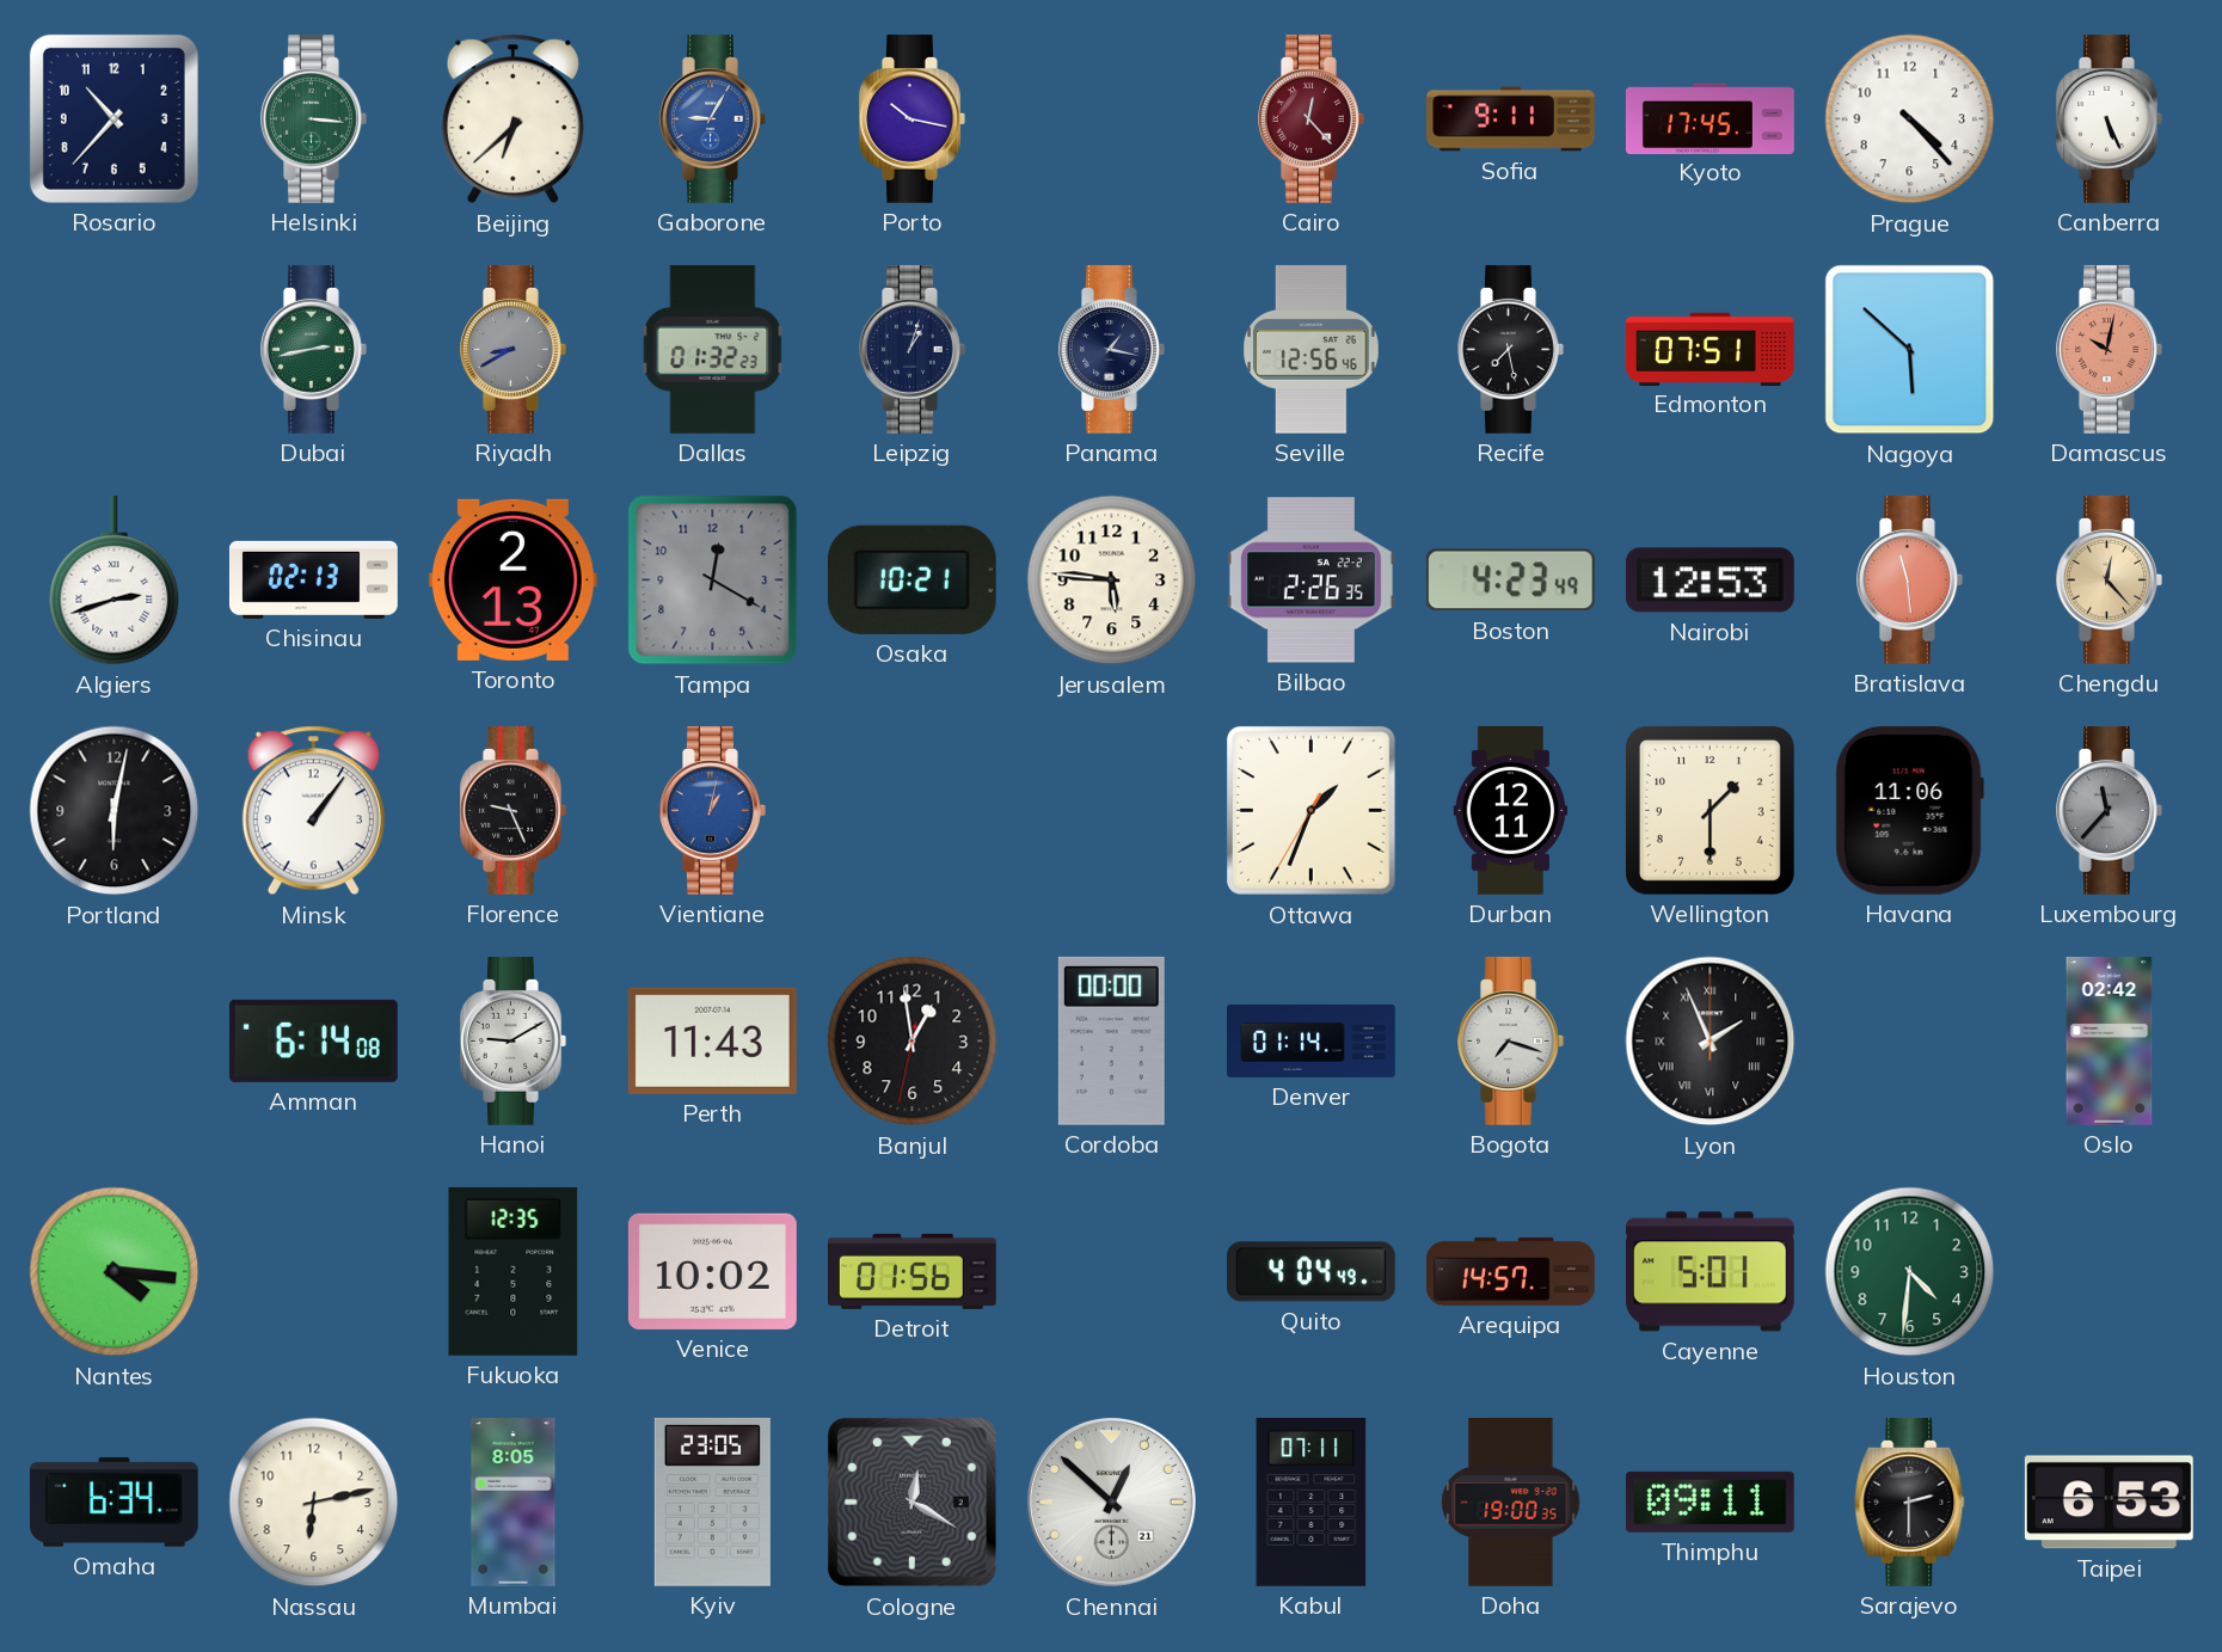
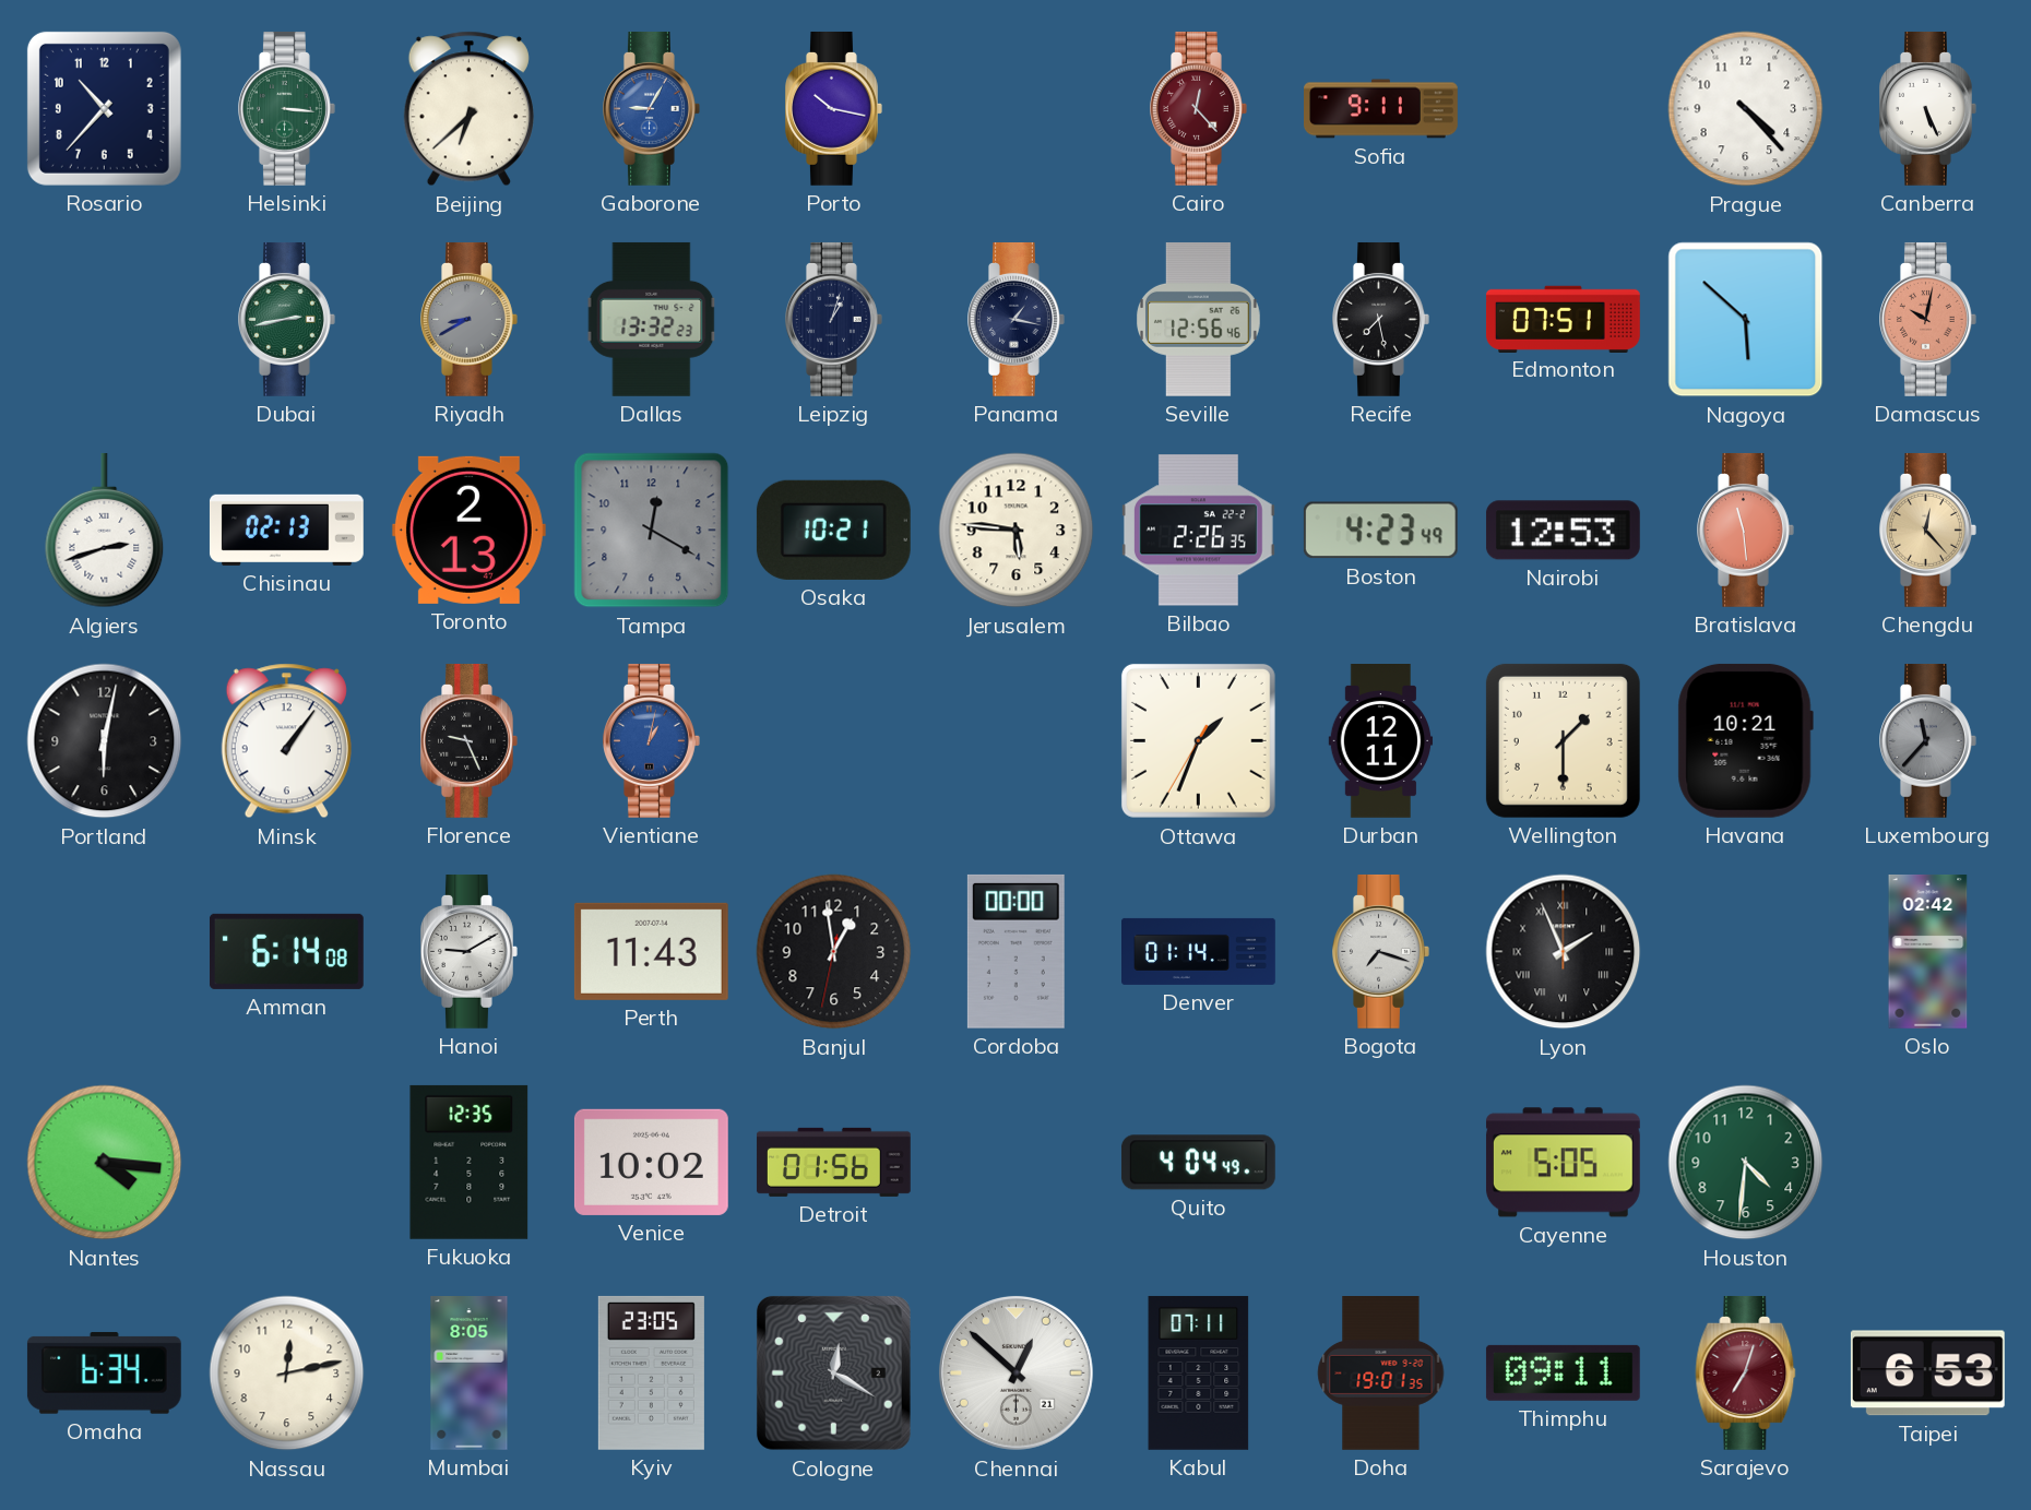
Kyoto: 17:45 -> none
Dallas: 01:32 -> 13:32
Havana: 11:06 -> 10:21
Arequipa: 14:57 -> none
Cayenne: 5:01 -> 5:05
Nassau: 6:13 -> 12:13
Doha: 19:00 -> 19:01
Sarajevo: 2:30 -> 7:03
Sarajevo dial: black -> burgundy
